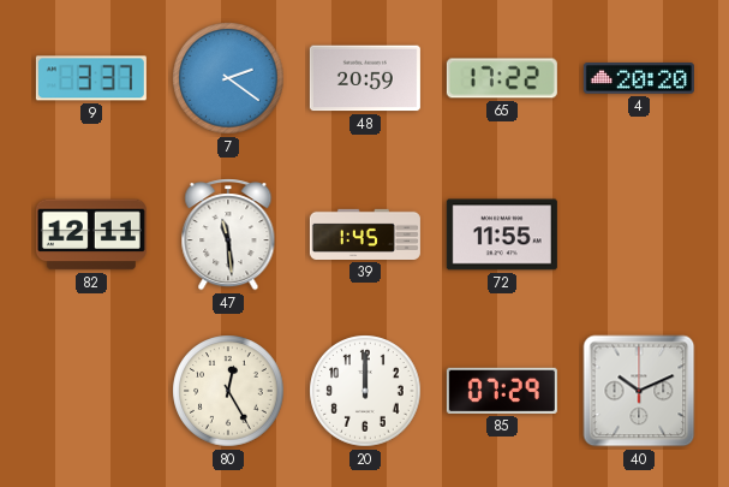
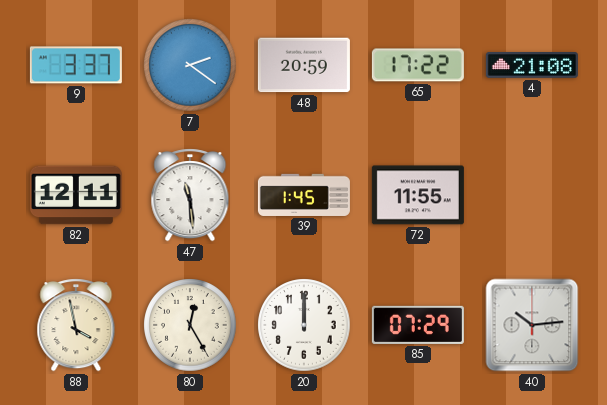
4: 20:20 -> 21:08
88: none -> 3:58
40: 10:11 -> 10:14
